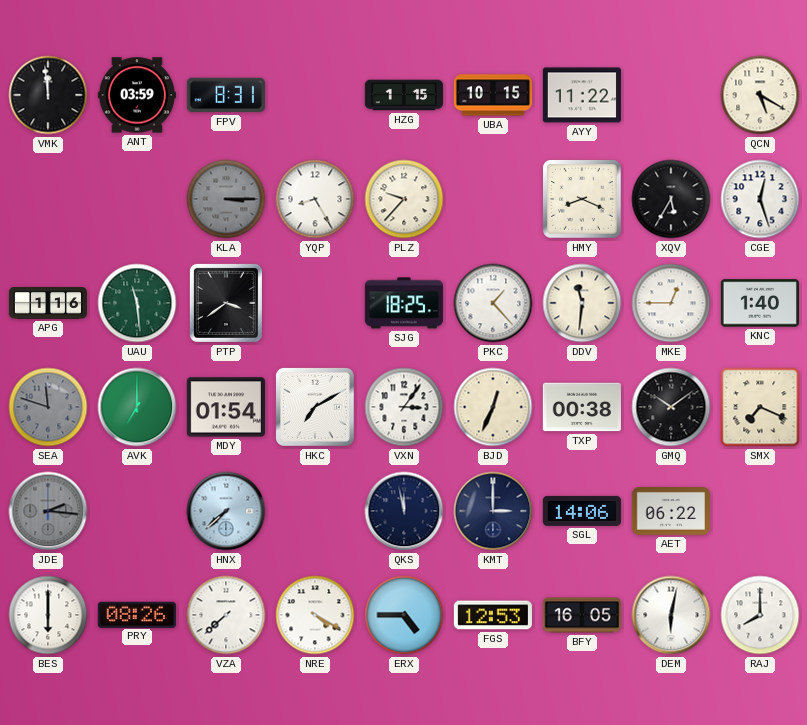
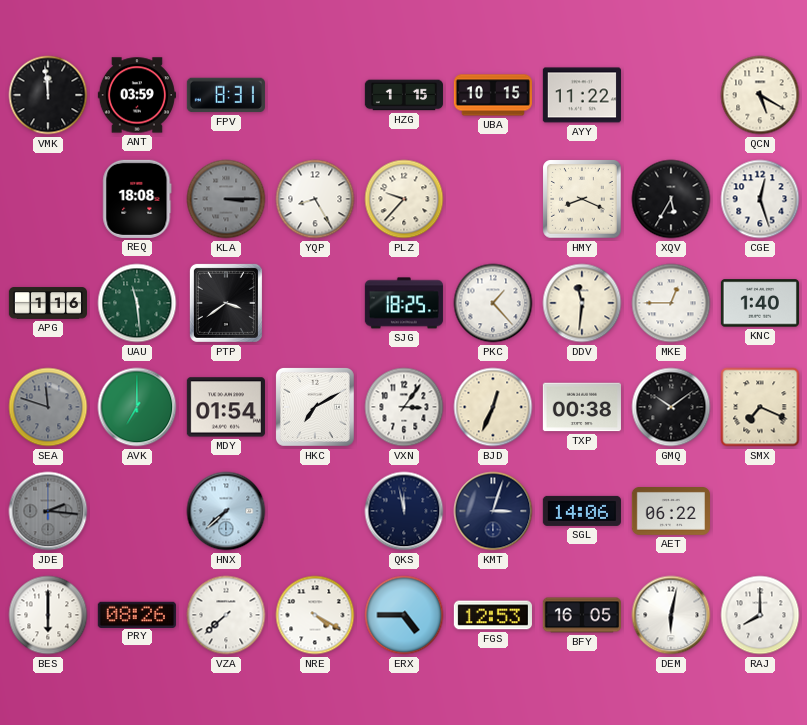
REQ: none -> 18:08
KMT: 3:00 -> 3:03
